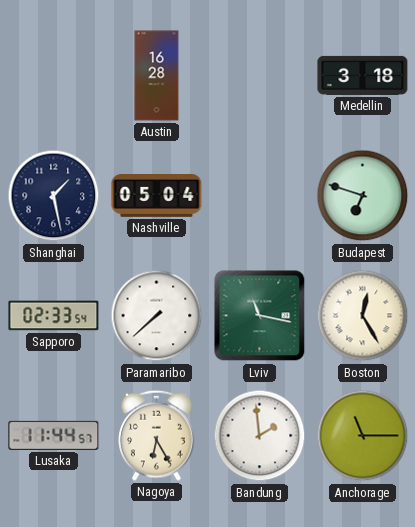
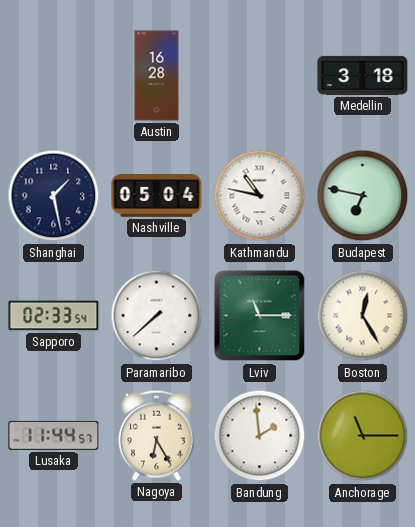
Kathmandu: none -> 10:47
Budapest: 6:48 -> 6:47
Lviv: 11:17 -> 11:15
